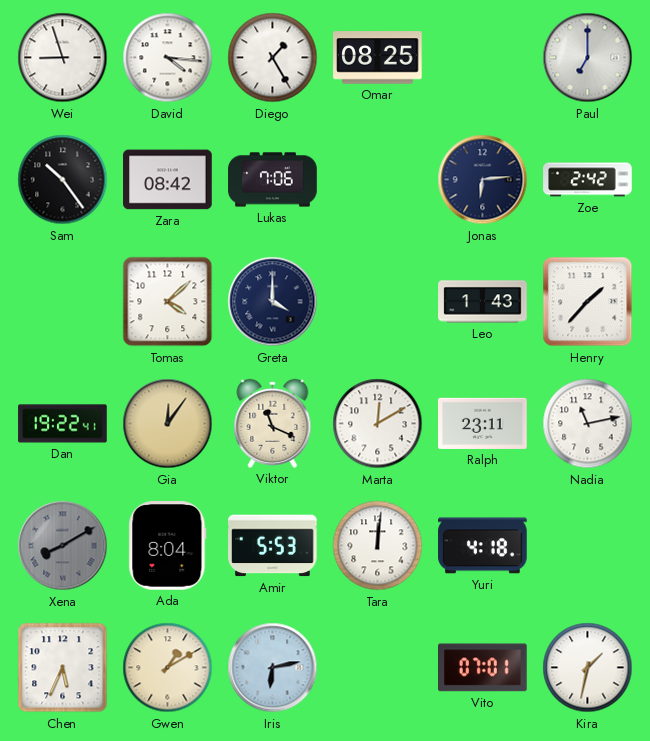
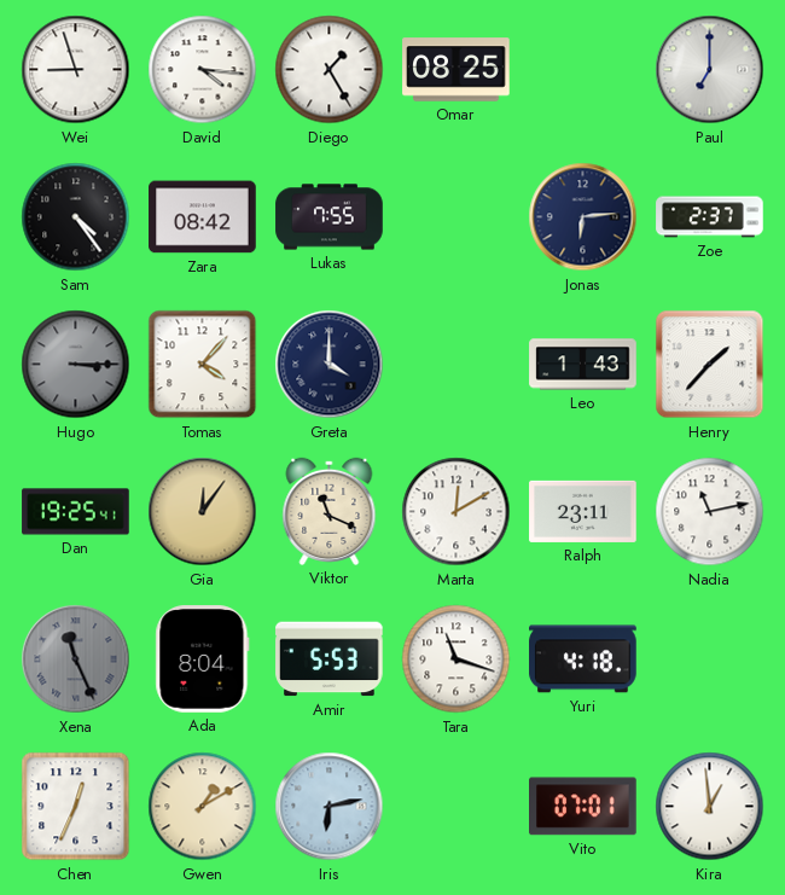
Sam: 10:24 -> 4:24
Lukas: 7:06 -> 7:55
Zoe: 2:42 -> 2:37
Hugo: none -> 3:15
Tomas: 4:08 -> 4:07
Dan: 19:22 -> 19:25
Xena: 8:10 -> 11:26
Tara: 12:01 -> 11:18
Chen: 5:34 -> 12:34
Kira: 1:32 -> 12:59
